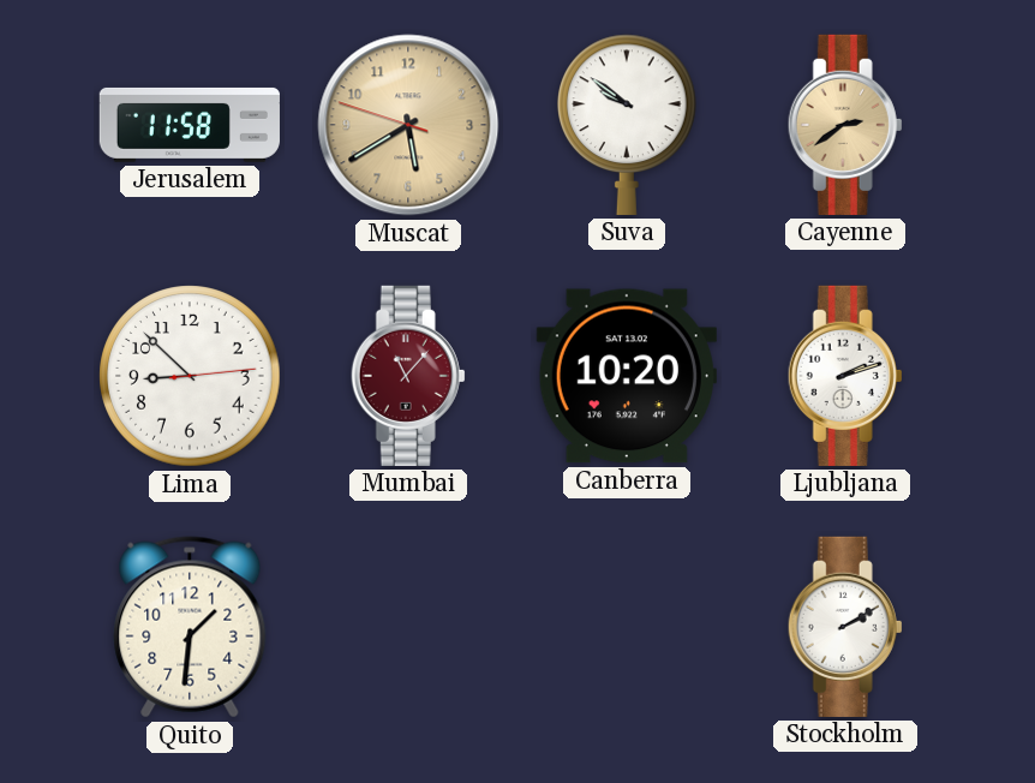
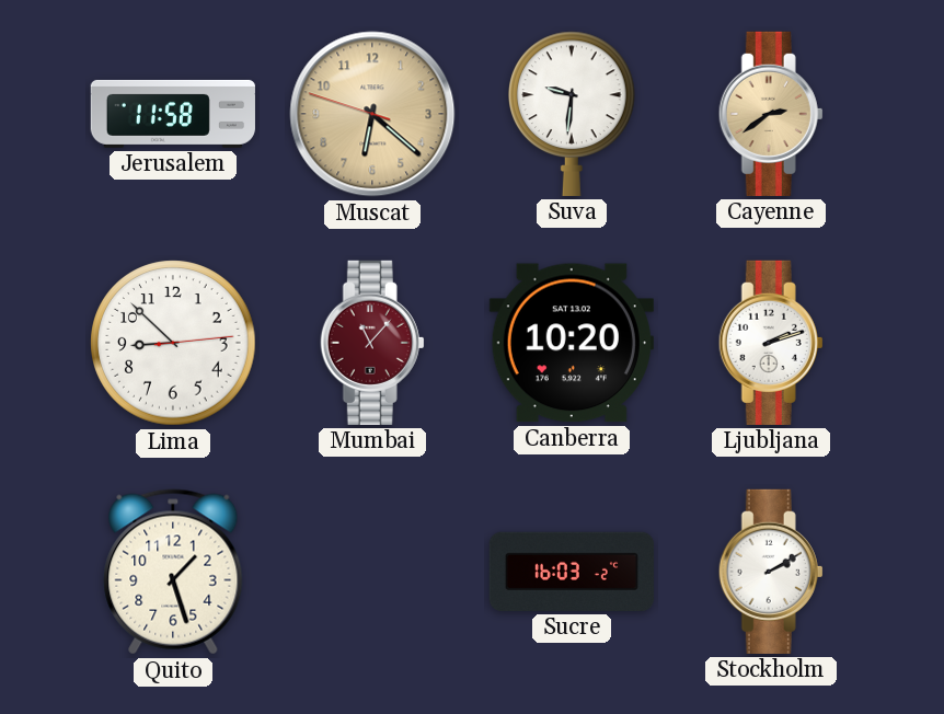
Muscat: 5:39 -> 6:21
Suva: 9:51 -> 9:31
Quito: 1:31 -> 1:27
Sucre: none -> 16:03
